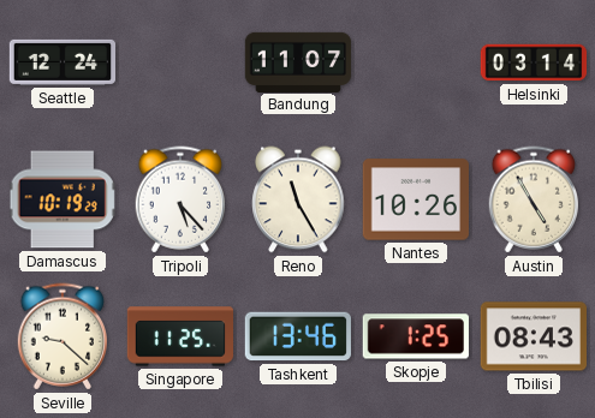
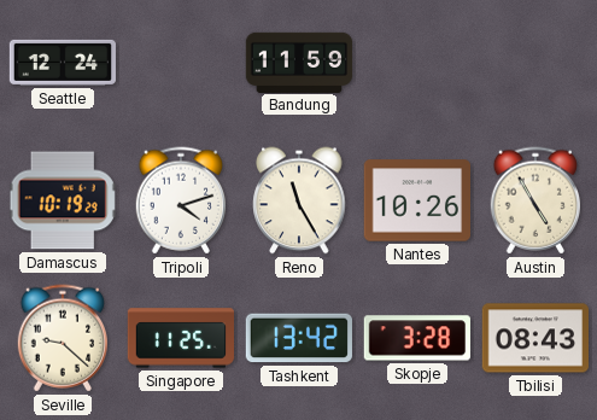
Bandung: 11:07 -> 11:59
Helsinki: 03:14 -> none
Tripoli: 5:23 -> 4:12
Tashkent: 13:46 -> 13:42
Skopje: 1:25 -> 3:28
